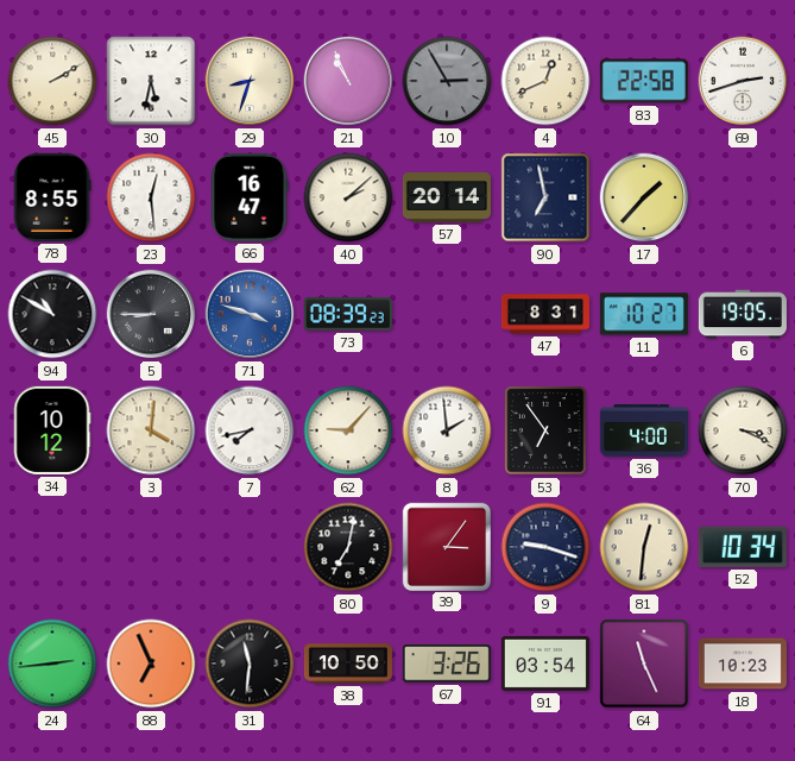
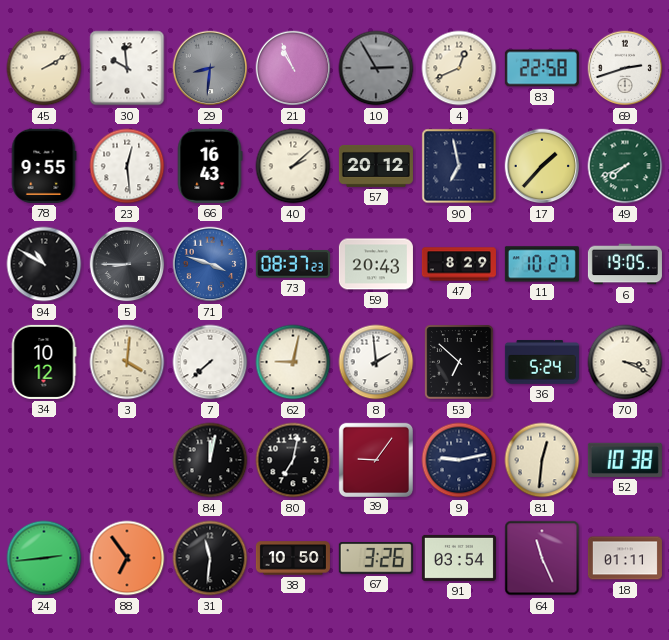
30: 5:32 -> 9:59
29: 8:33 -> 8:31
29 dial: cream -> grey
78: 8:55 -> 9:55
66: 16:47 -> 16:43
57: 20:14 -> 20:12
49: none -> 7:41
73: 08:39 -> 08:37
59: none -> 20:43
47: 8:31 -> 8:29
7: 7:43 -> 7:38
62: 9:07 -> 9:02
53: 6:54 -> 6:52
36: 4:00 -> 5:24
84: none -> 12:02
39: 3:06 -> 9:06
9: 9:18 -> 9:13
52: 10:34 -> 10:38
88: 6:56 -> 6:54
18: 10:23 -> 01:11
